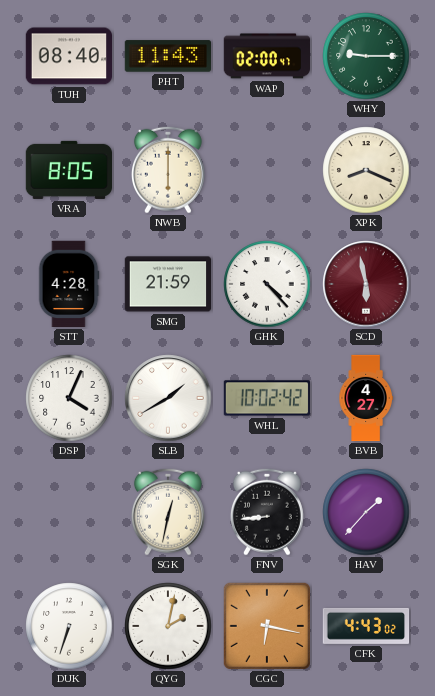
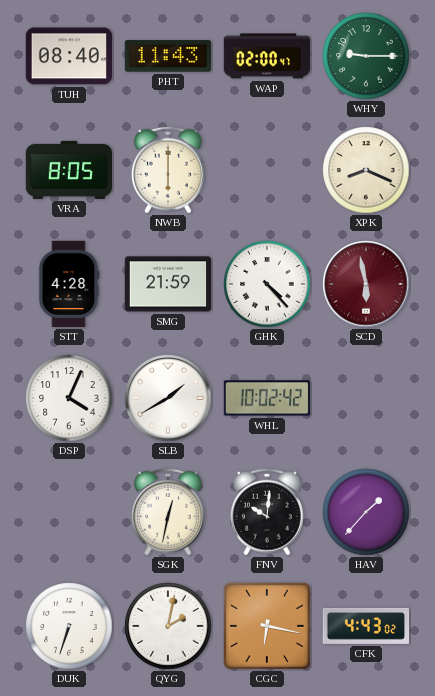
BVB: 4:27 -> none
FNV: 8:44 -> 10:01
